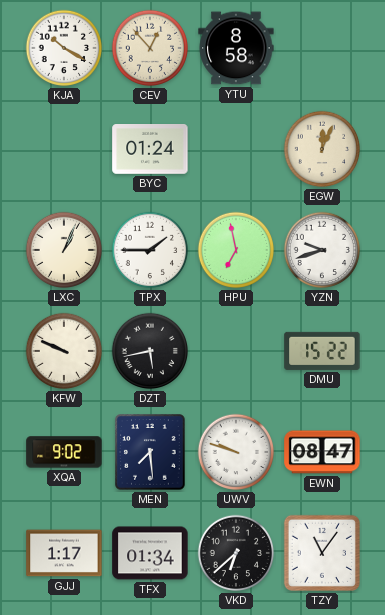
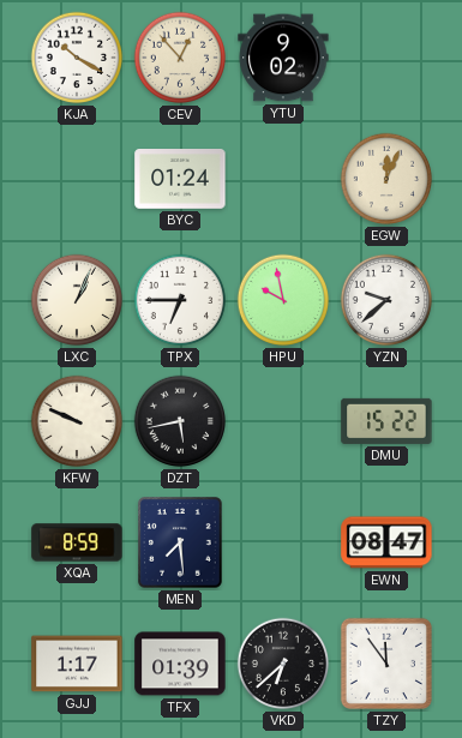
YTU: 8:58 -> 9:02
TPX: 1:45 -> 6:45
HPU: 6:58 -> 9:58
YZN: 9:42 -> 9:38
XQA: 9:02 -> 8:59
UWV: 9:48 -> none
TFX: 01:34 -> 01:39
TZY: 11:06 -> 11:54
